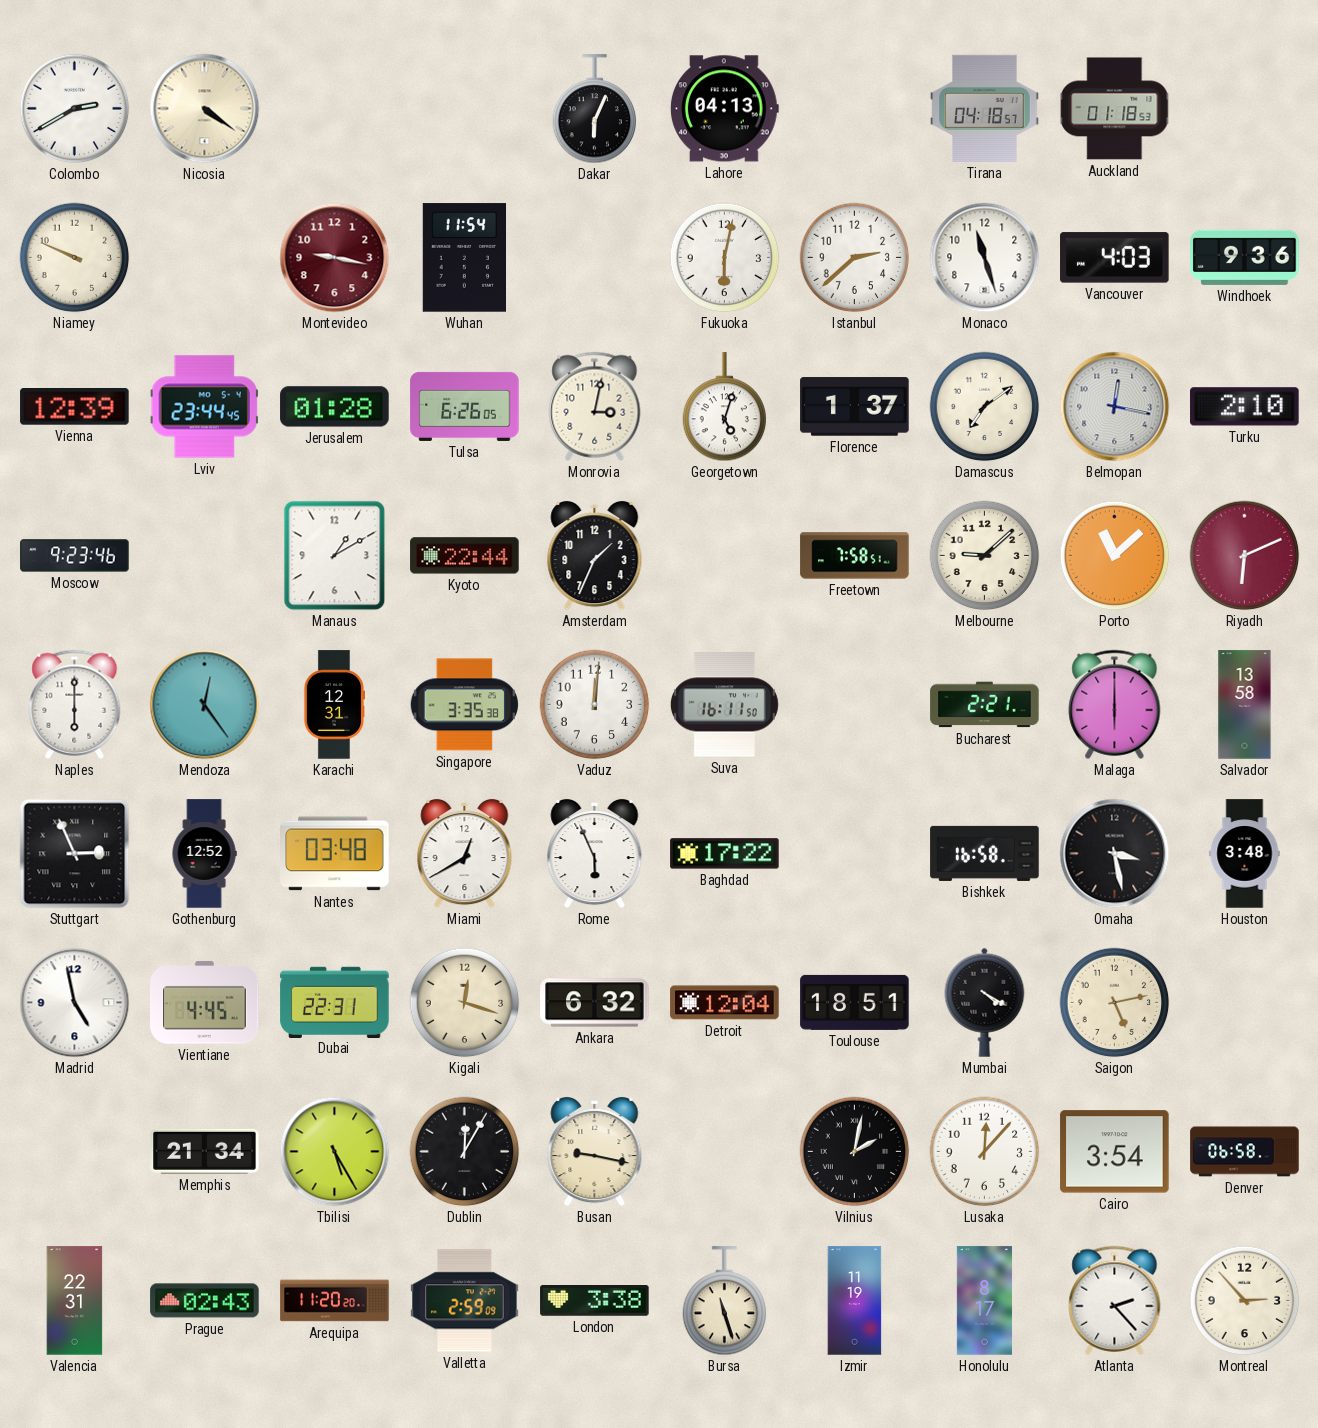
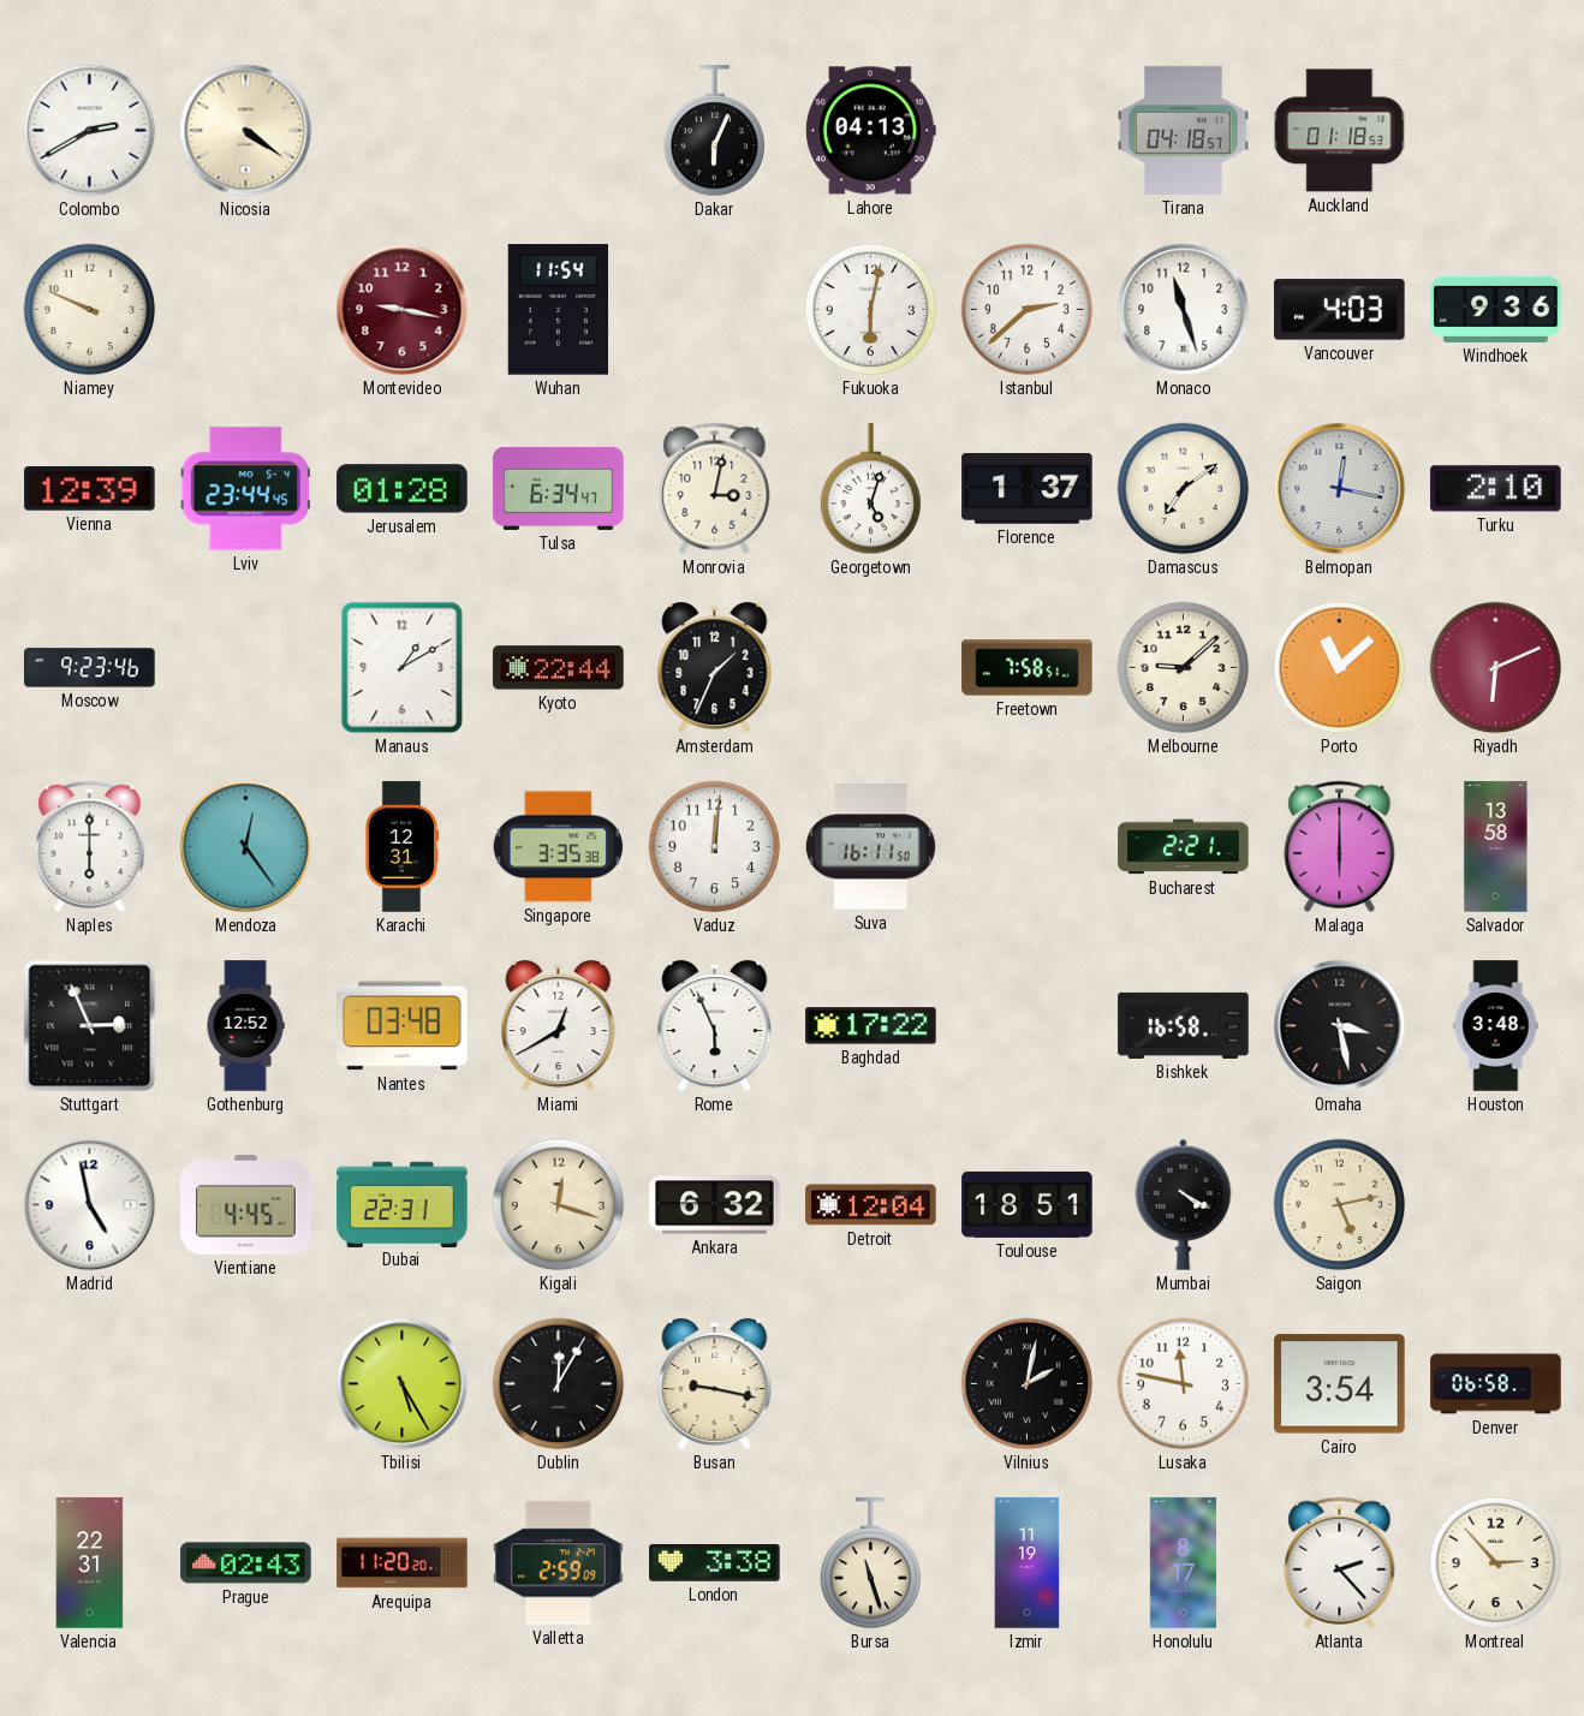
Tulsa: 6:26 -> 6:34
Memphis: 21:34 -> none
Lusaka: 12:07 -> 11:47
